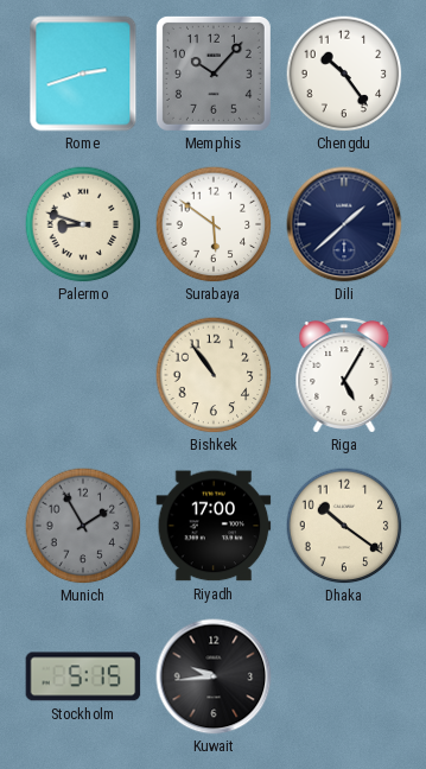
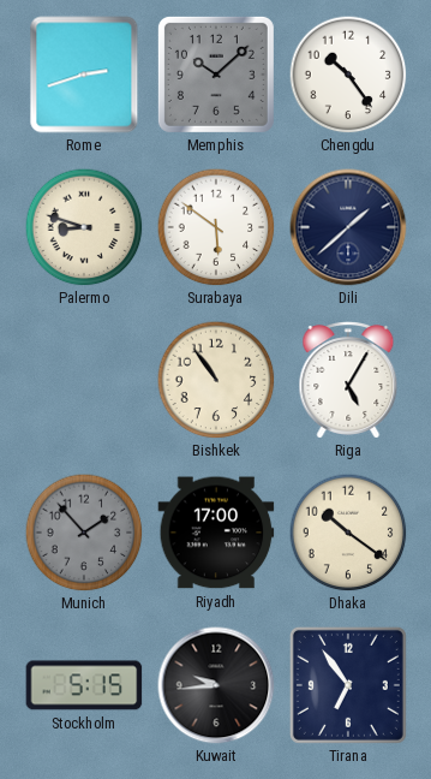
Memphis: 10:07 -> 10:08
Munich: 1:55 -> 1:53
Tirana: none -> 6:54
